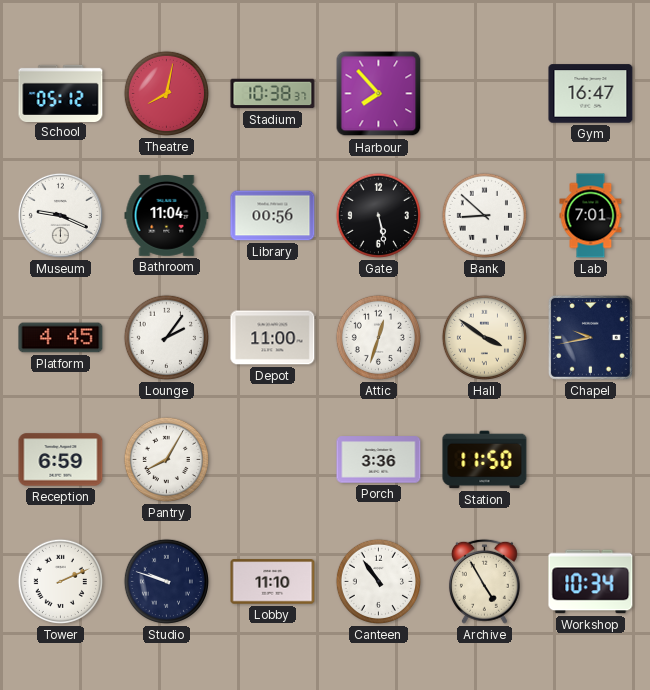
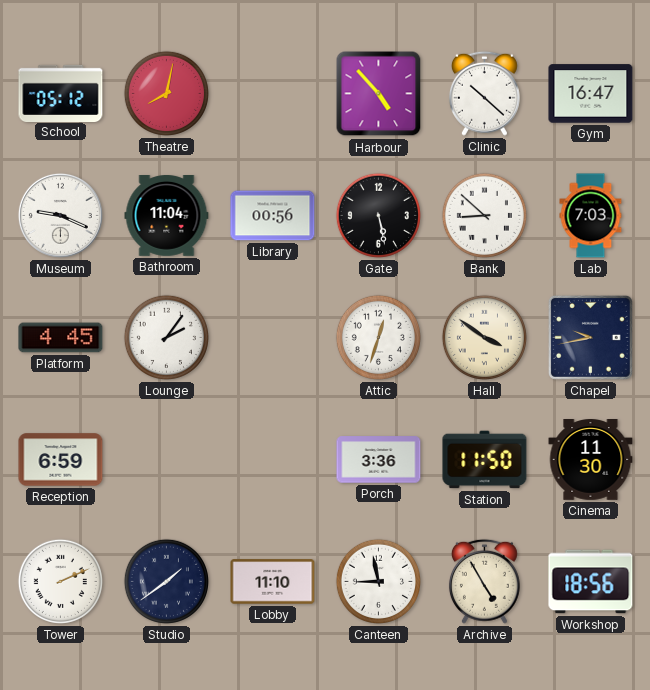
Stadium: 10:38 -> none
Harbour: 7:53 -> 4:53
Clinic: none -> 10:22
Lab: 7:01 -> 7:03
Depot: 11:00 -> none
Pantry: 8:05 -> none
Cinema: none -> 11:30
Studio: 9:48 -> 1:39
Canteen: 10:54 -> 8:58
Workshop: 10:34 -> 18:56
